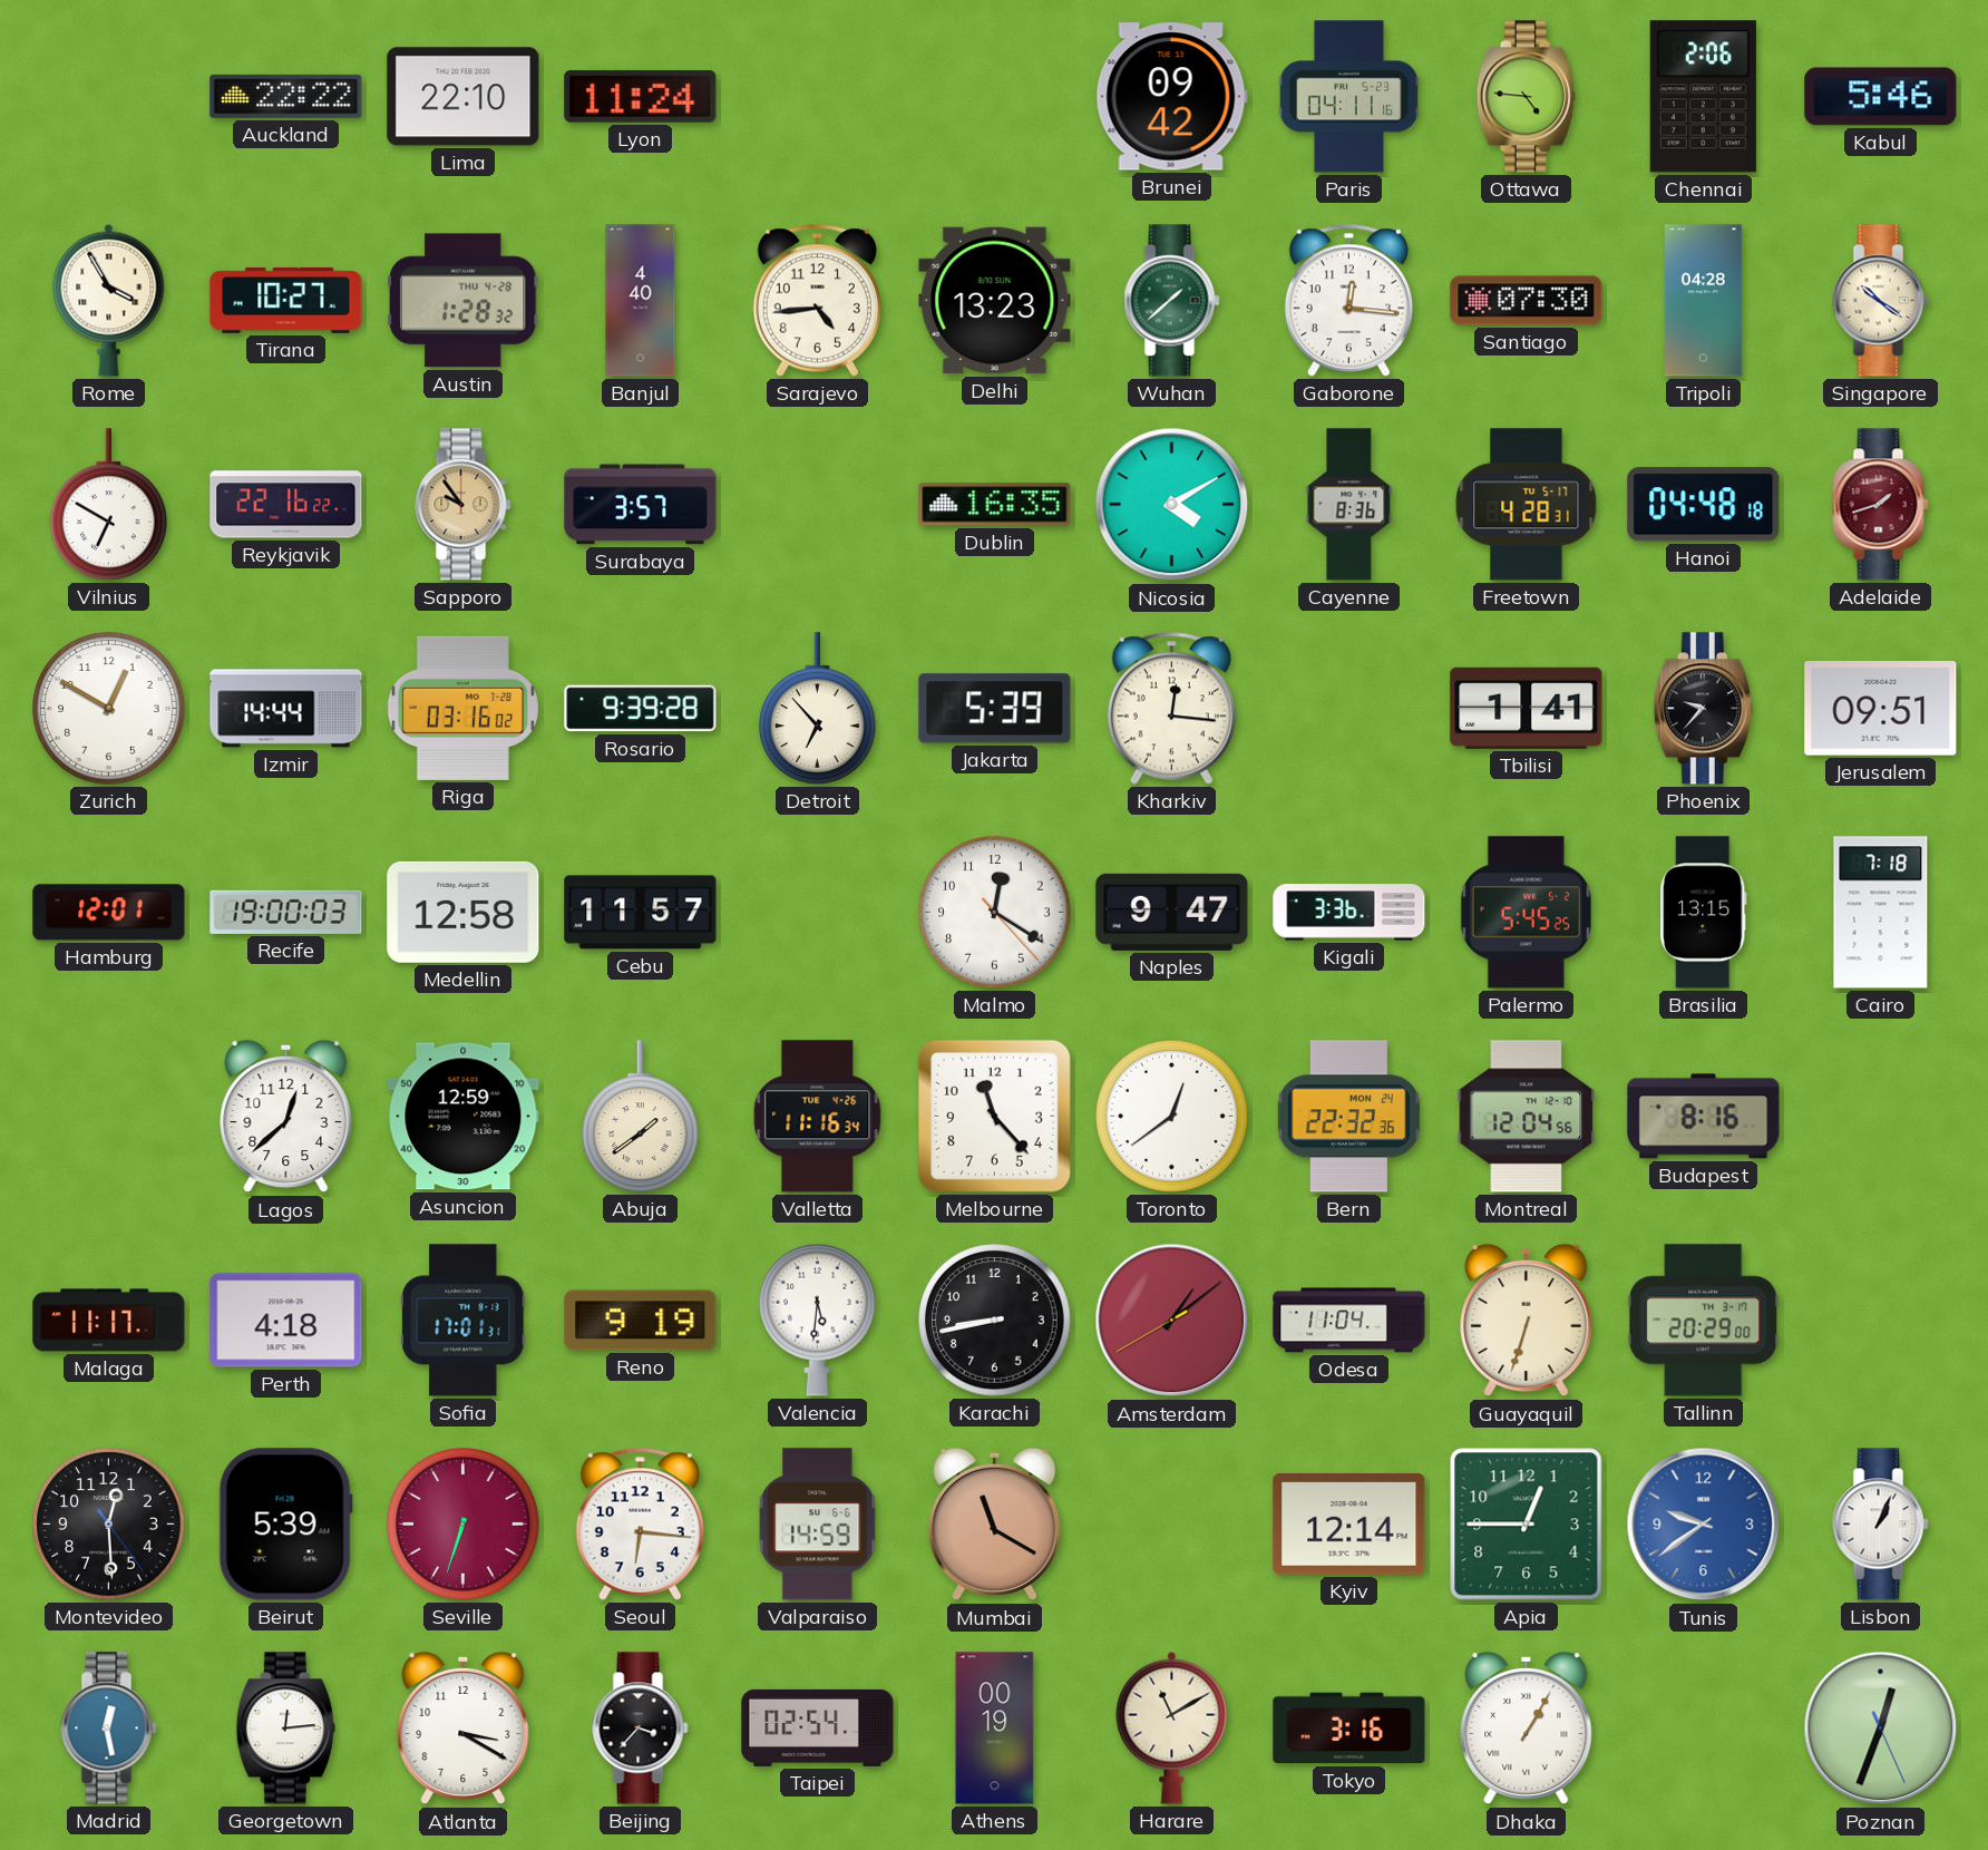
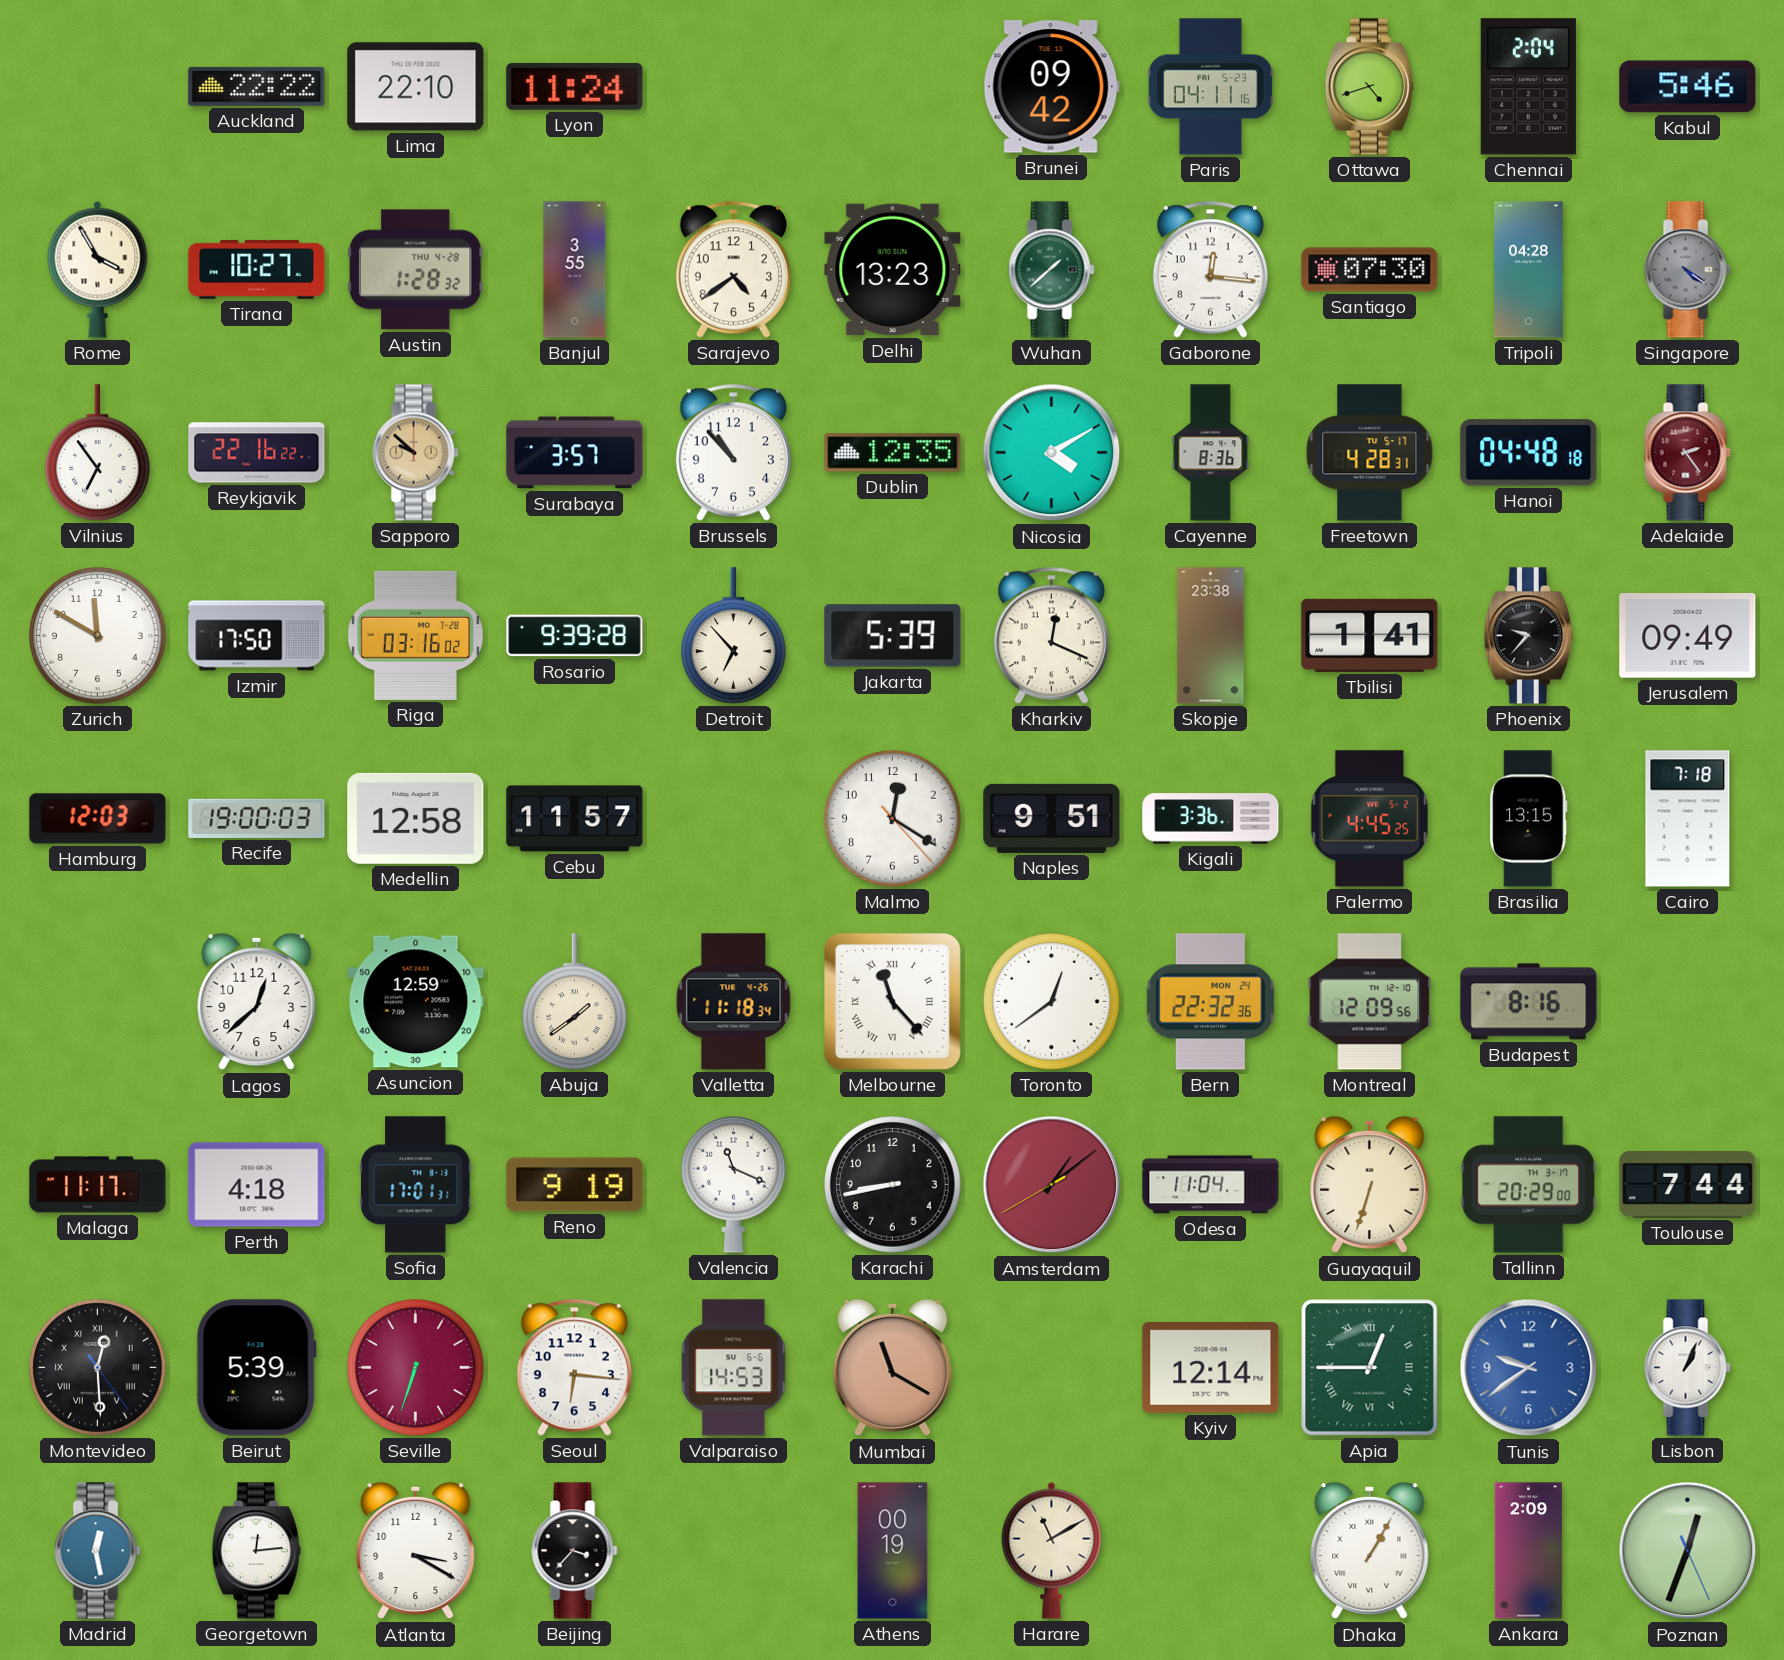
Ottawa: 4:46 -> 4:42
Chennai: 2:06 -> 2:04
Banjul: 4:40 -> 3:55
Sarajevo: 4:44 -> 4:39
Singapore: 10:21 -> 4:21
Singapore dial: cream -> grey
Vilnius: 6:50 -> 6:54
Sapporo: 9:54 -> 9:52
Brussels: none -> 10:53
Dublin: 16:35 -> 12:35
Adelaide: 1:42 -> 2:24
Zurich: 12:50 -> 11:50
Izmir: 14:44 -> 17:50
Kharkiv: 12:16 -> 12:19
Skopje: none -> 23:38
Jerusalem: 09:51 -> 09:49
Hamburg: 12:01 -> 12:03
Naples: 9:47 -> 9:51
Palermo: 5:45 -> 4:45
Valletta: 11:16 -> 11:18
Melbourne numerals: Arabic -> Roman
Montreal: 12:04 -> 12:09
Valencia: 5:31 -> 11:19
Toulouse: none -> 7:44
Montevideo numerals: Arabic -> Roman
Valparaiso: 14:59 -> 14:53
Apia numerals: Arabic -> Roman
Taipei: 02:54 -> none
Tokyo: 3:16 -> none
Ankara: none -> 2:09
